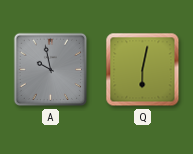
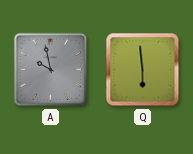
Q: 6:02 -> 5:59
